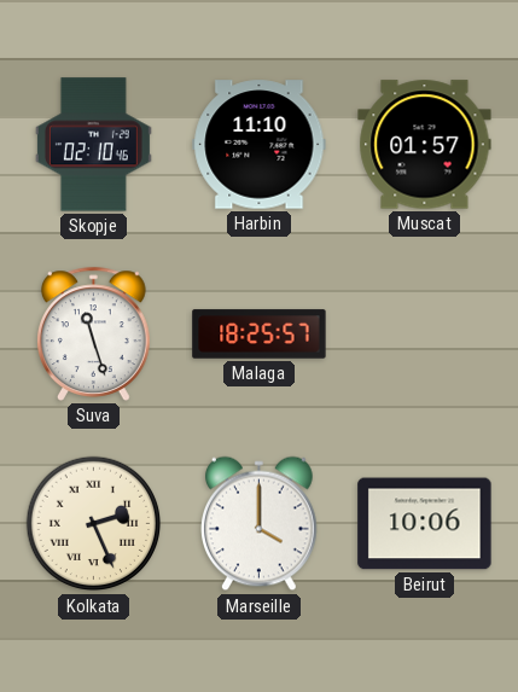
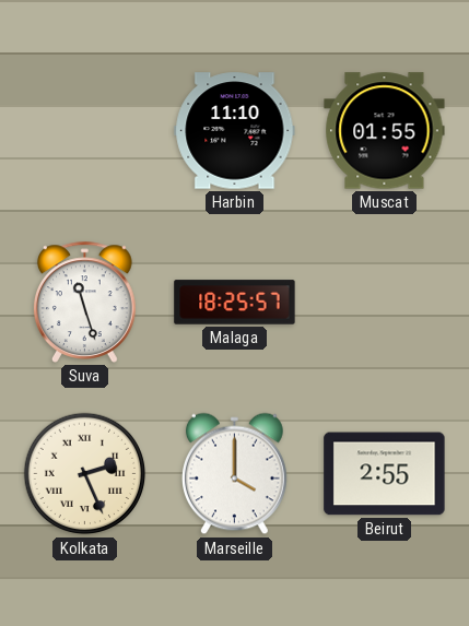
Skopje: 02:10 -> none
Muscat: 01:57 -> 01:55
Beirut: 10:06 -> 2:55
